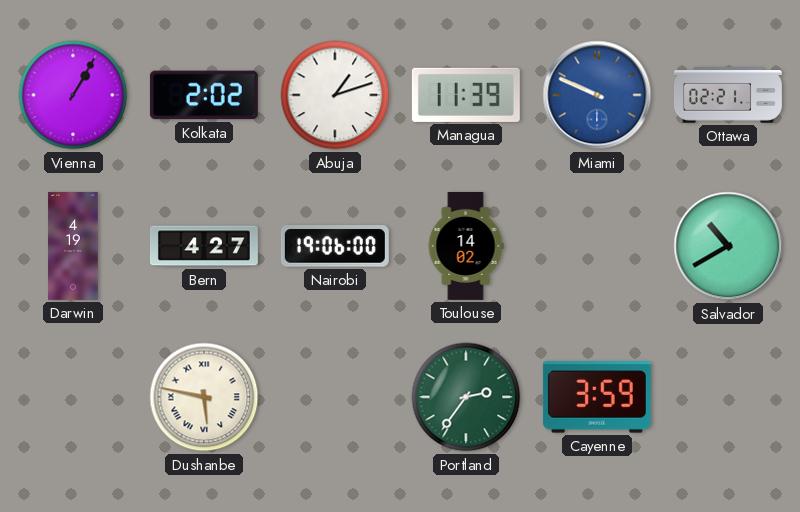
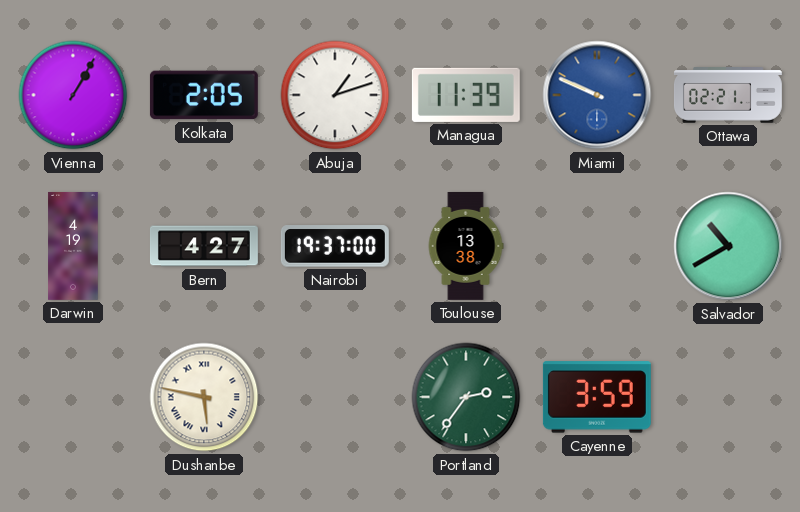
Kolkata: 2:02 -> 2:05
Nairobi: 19:06 -> 19:37
Toulouse: 14:02 -> 13:38
